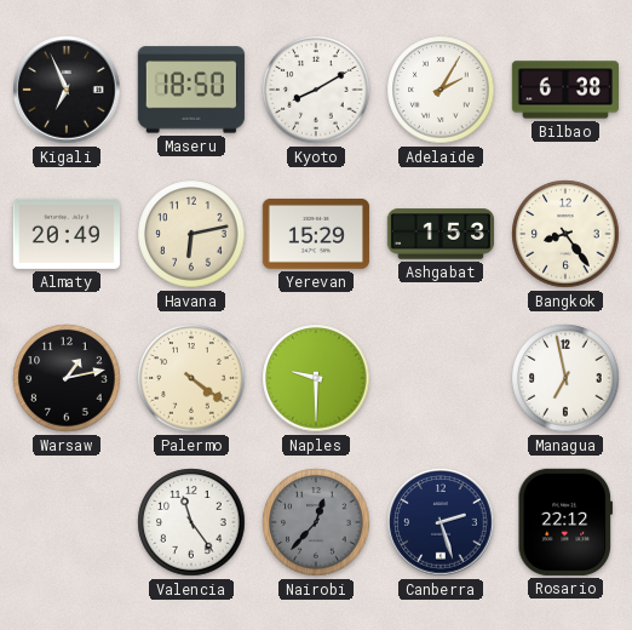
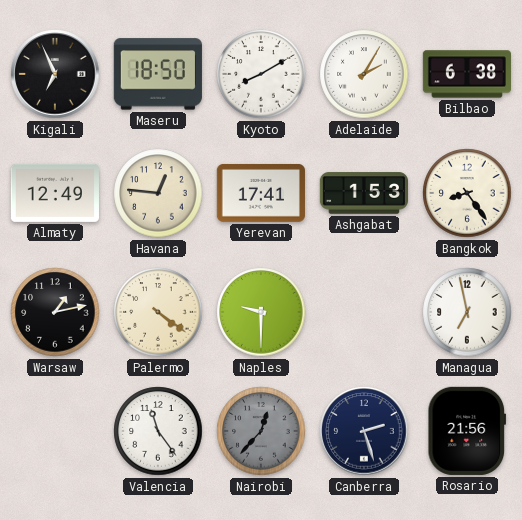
Almaty: 20:49 -> 12:49
Havana: 6:13 -> 12:46
Yerevan: 15:29 -> 17:41
Rosario: 22:12 -> 21:56
